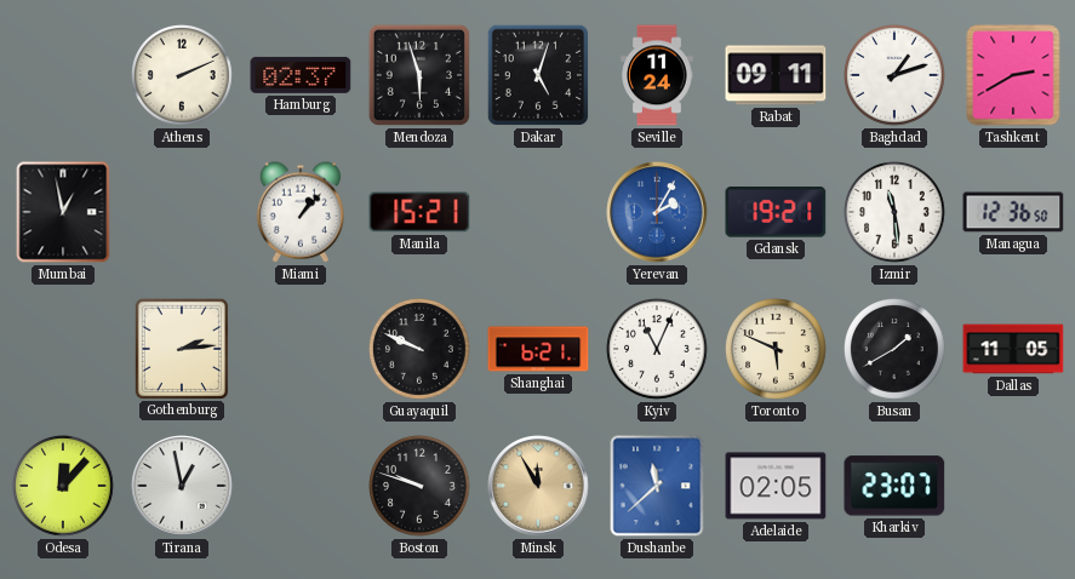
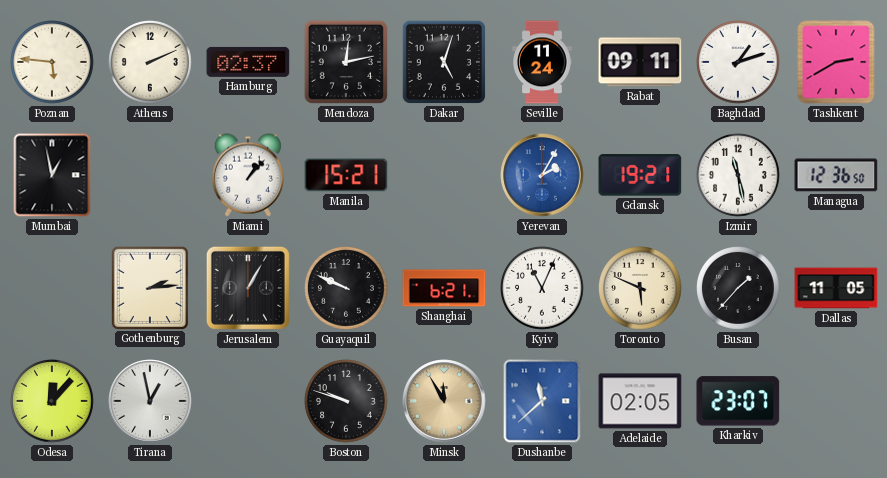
Poznan: none -> 5:46
Mendoza: 5:57 -> 12:13
Izmir: 11:29 -> 11:28
Jerusalem: none -> 1:05
Busan: 1:40 -> 1:37
